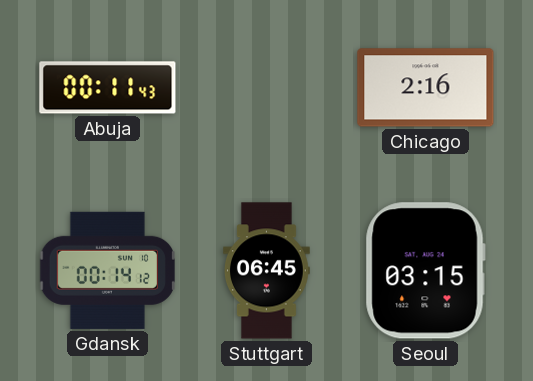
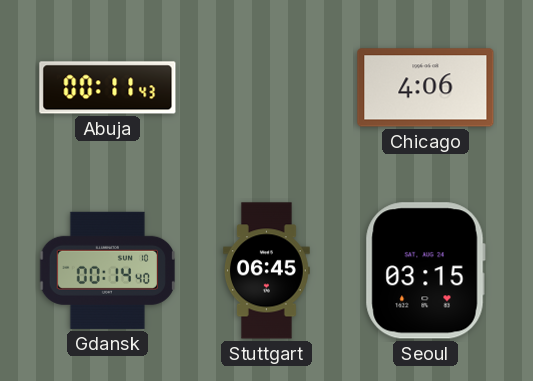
Chicago: 2:16 -> 4:06
Gdansk: 00:14:12 -> 00:14:40
